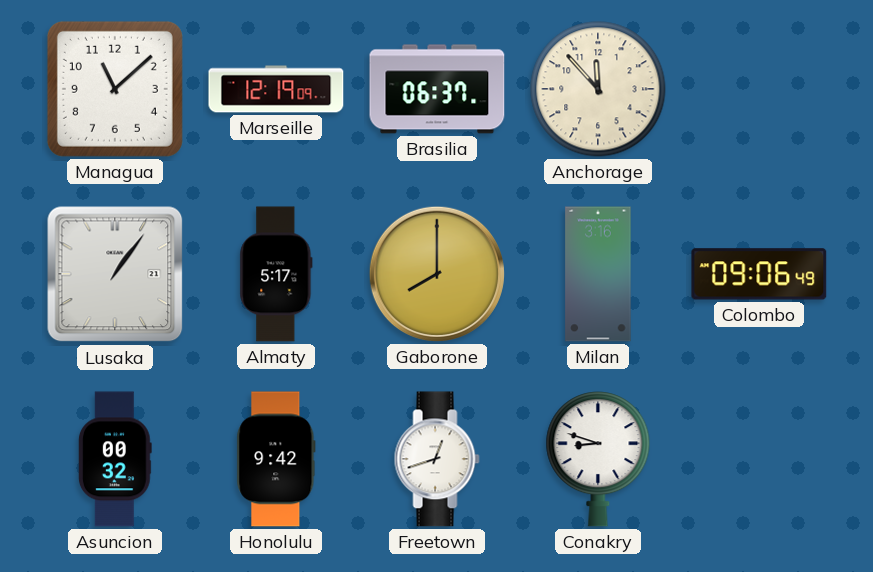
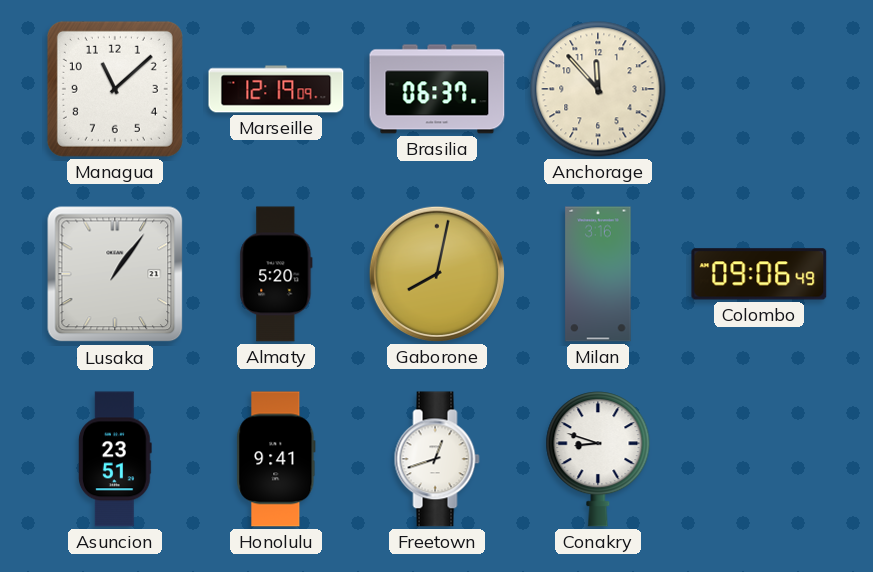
Almaty: 5:17 -> 5:20
Gaborone: 8:00 -> 8:02
Asuncion: 00:32 -> 23:51
Honolulu: 9:42 -> 9:41
